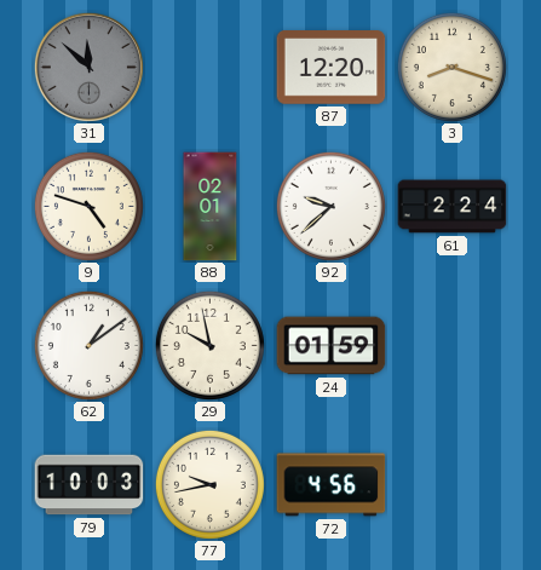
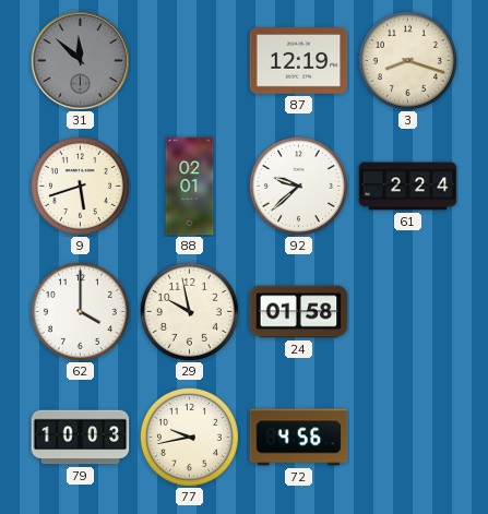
87: 12:20 -> 12:19
9: 4:48 -> 5:42
62: 1:09 -> 4:00
24: 01:59 -> 01:58
